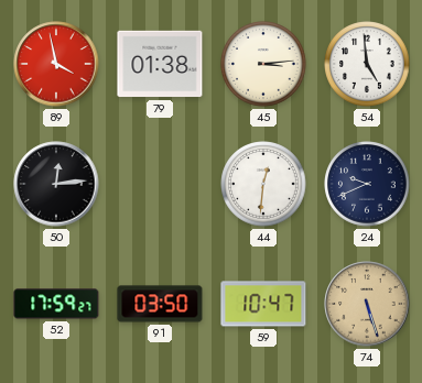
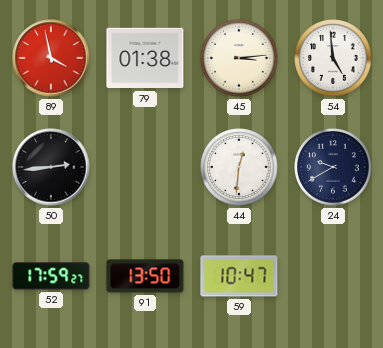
50: 12:14 -> 2:44
24: 9:41 -> 9:40
91: 03:50 -> 13:50
74: 5:27 -> none
